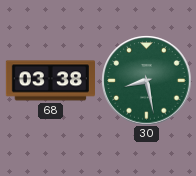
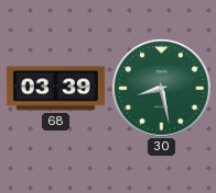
68: 03:38 -> 03:39
